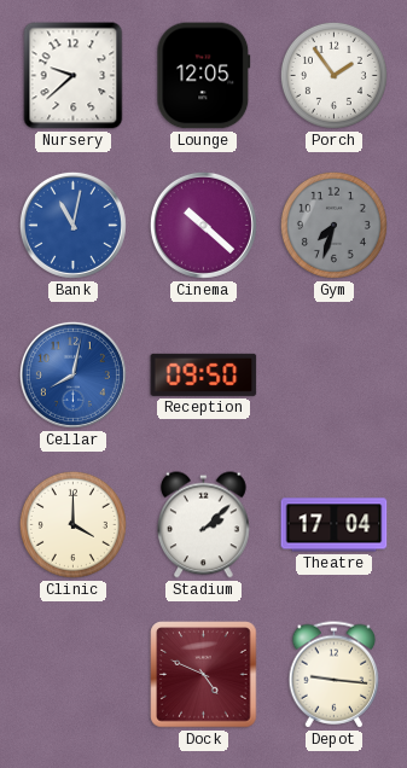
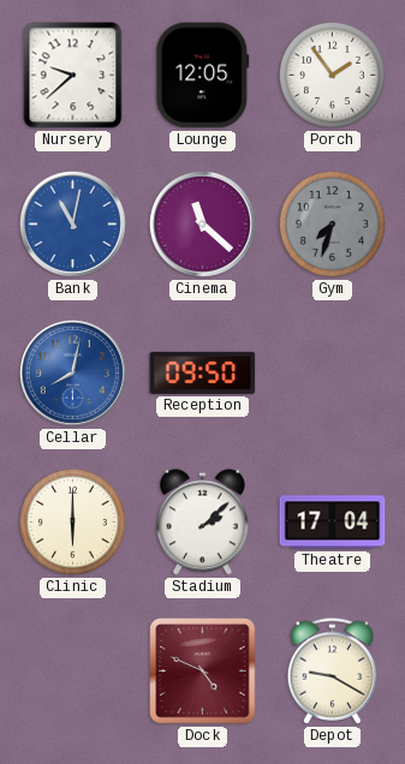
Cinema: 10:22 -> 11:22
Clinic: 4:00 -> 6:00
Depot: 9:16 -> 9:20
